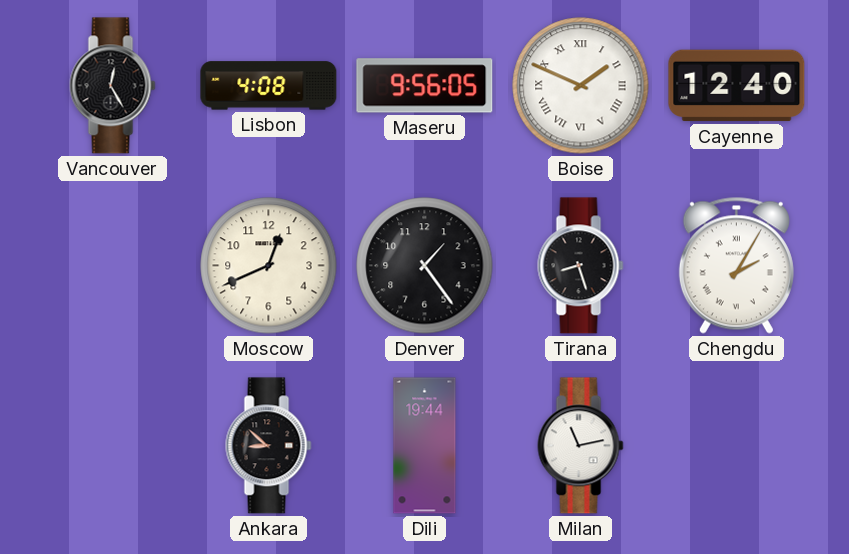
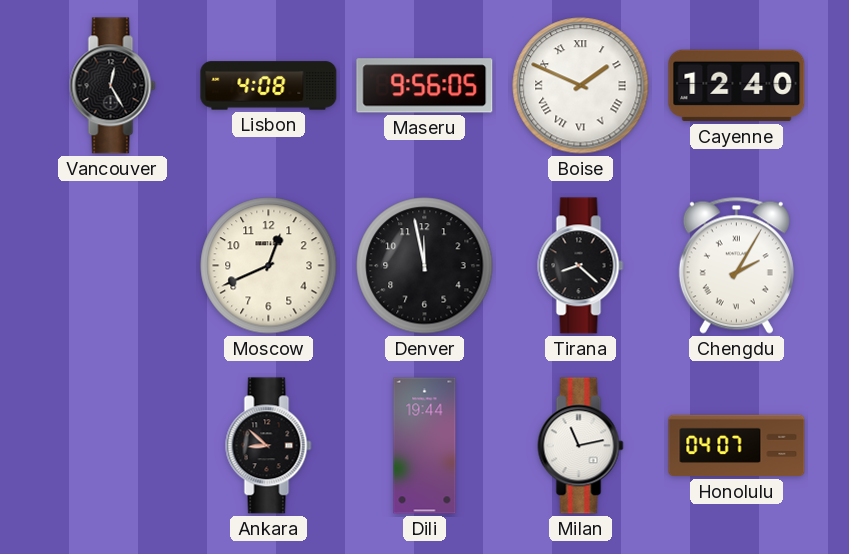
Denver: 1:24 -> 11:58
Tirana: 8:27 -> 8:22
Honolulu: none -> 04:07
